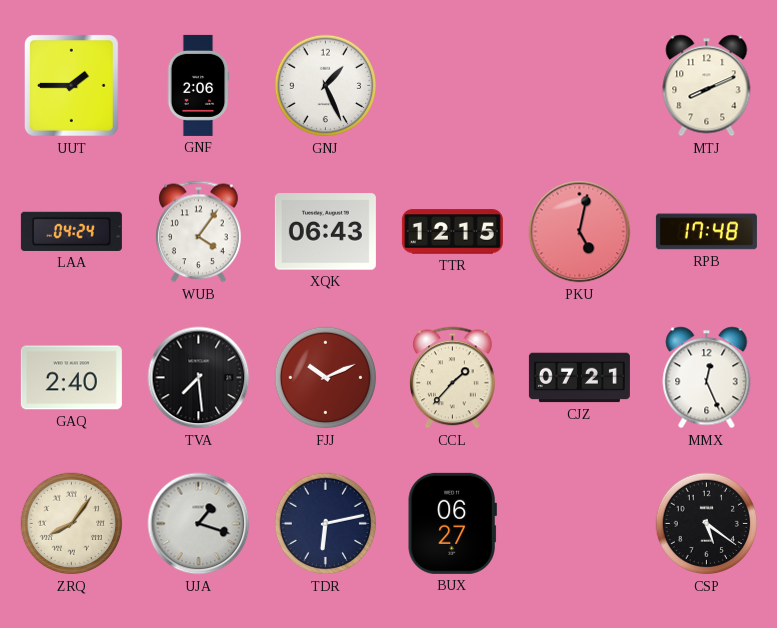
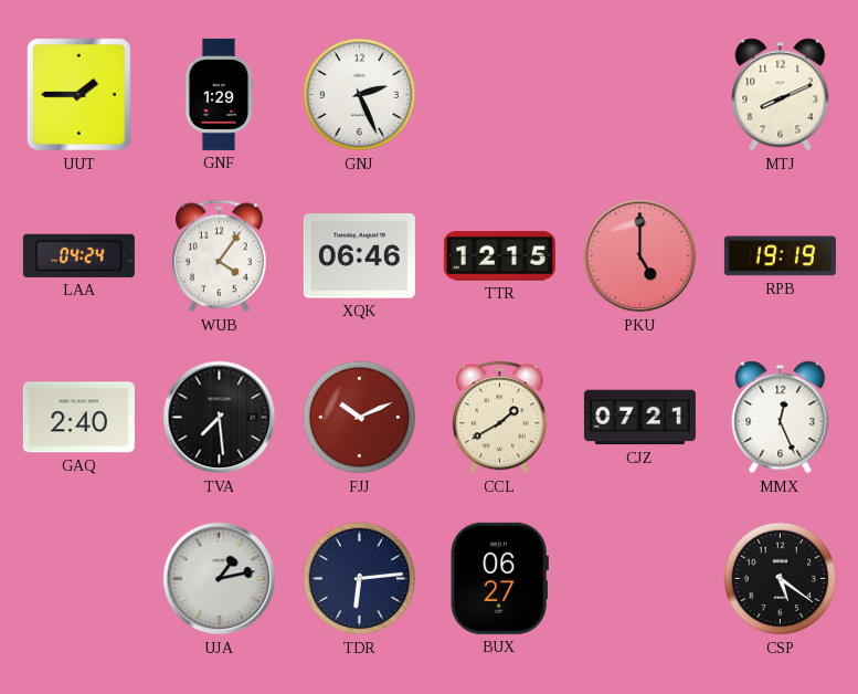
GNF: 2:06 -> 1:29
GNJ: 1:26 -> 2:26
XQK: 06:43 -> 06:46
PKU: 5:02 -> 5:00
RPB: 17:48 -> 19:19
CCL: 1:37 -> 1:40
ZRQ: 8:06 -> none
UJA: 1:18 -> 1:13
TDR: 6:13 -> 6:14
